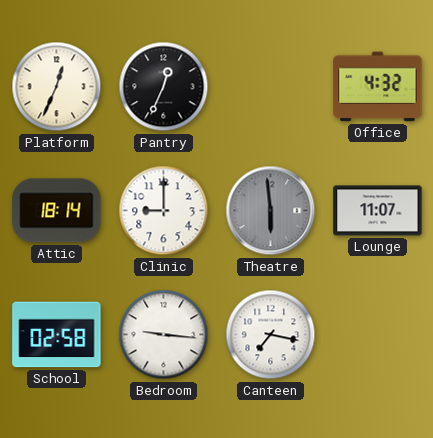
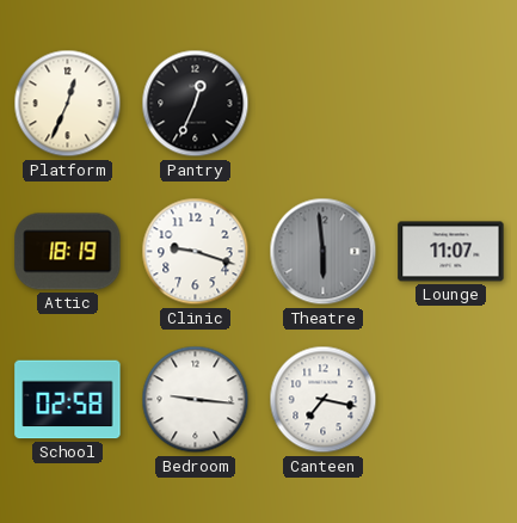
Office: 4:32 -> none
Attic: 18:14 -> 18:19
Clinic: 9:00 -> 9:18
